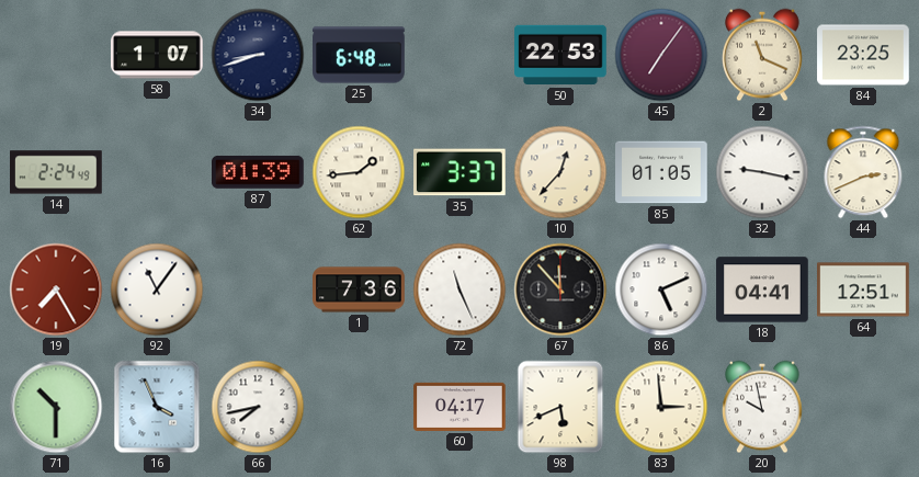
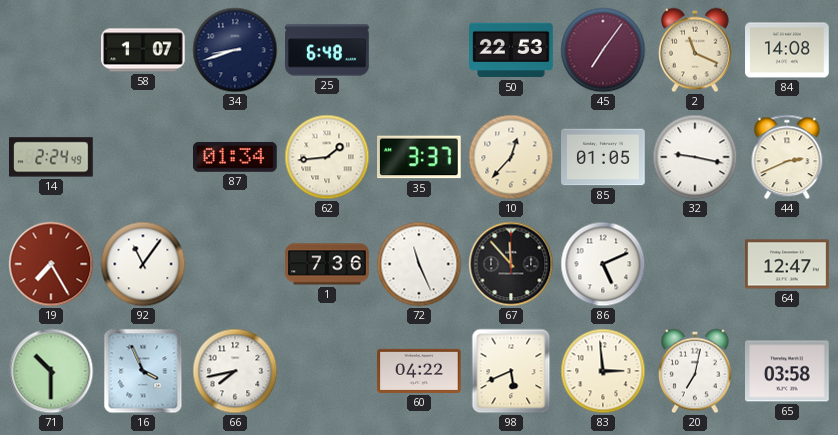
84: 23:25 -> 14:08
87: 01:39 -> 01:34
18: 04:41 -> none
64: 12:51 -> 12:47
60: 04:17 -> 04:22
20: 9:58 -> 7:02
65: none -> 03:58
